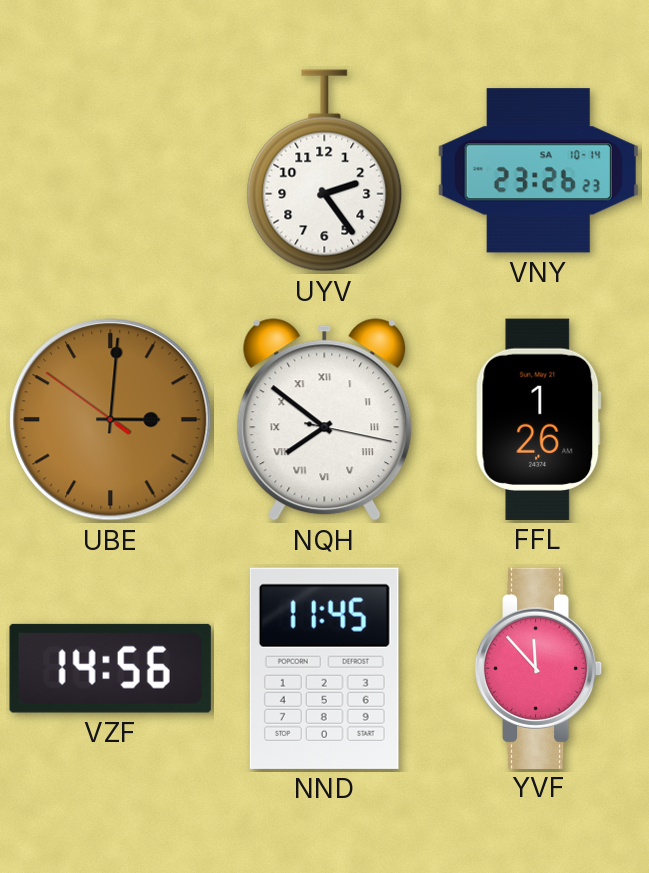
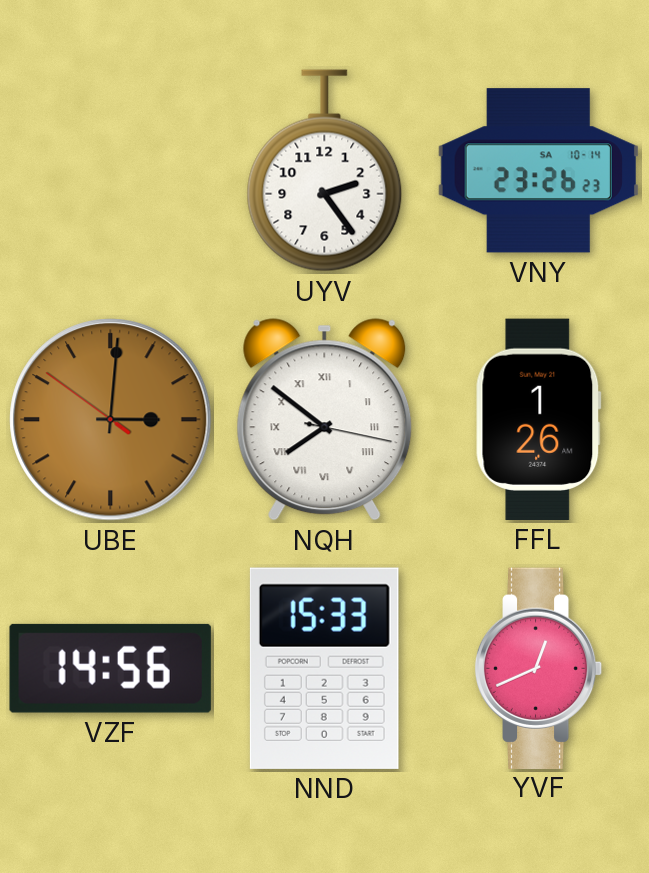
NND: 11:45 -> 15:33
YVF: 11:53 -> 12:41
